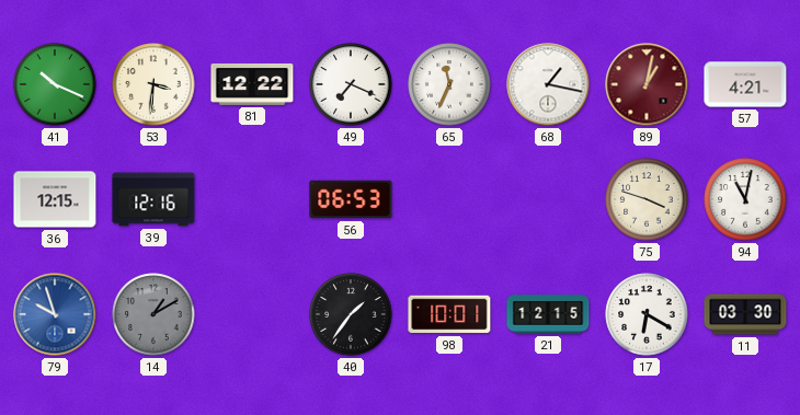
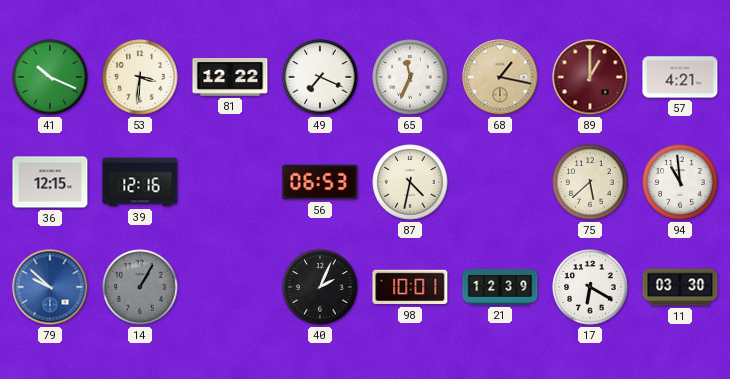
68 dial: white -> champagne
89: 1:02 -> 1:00
87: none -> 4:32
75: 3:48 -> 5:38
94: 11:02 -> 10:59
79: 9:57 -> 9:52
14: 1:10 -> 1:05
40: 1:36 -> 2:04
21: 12:15 -> 12:39
